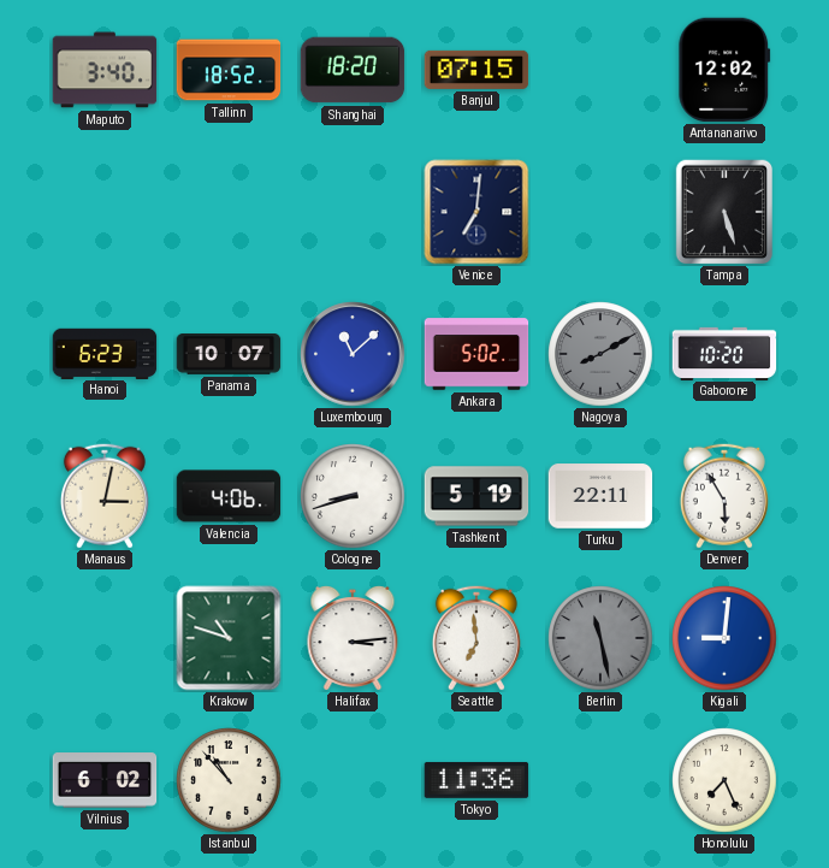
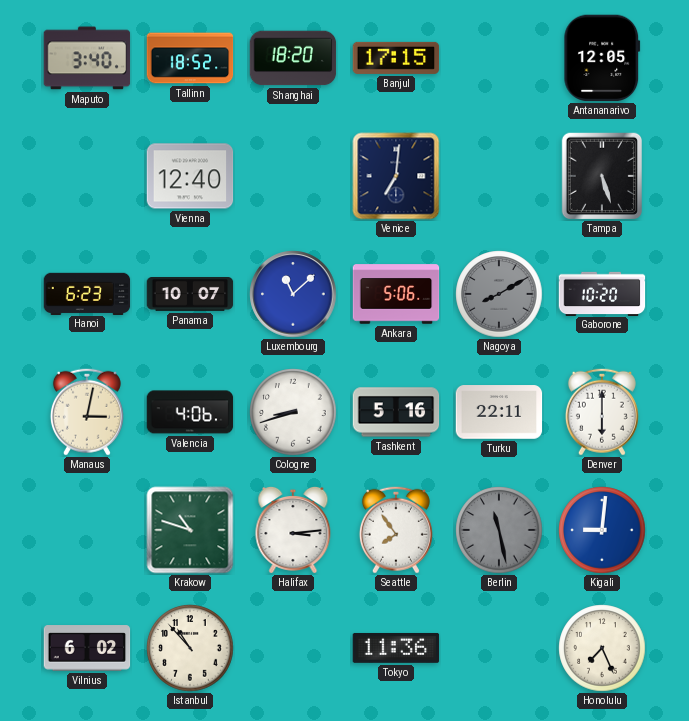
Banjul: 07:15 -> 17:15
Antananarivo: 12:02 -> 12:05
Vienna: none -> 12:40
Ankara: 5:02 -> 5:06
Tashkent: 5:19 -> 5:16
Denver: 5:55 -> 6:00
Seattle: 6:59 -> 7:54
